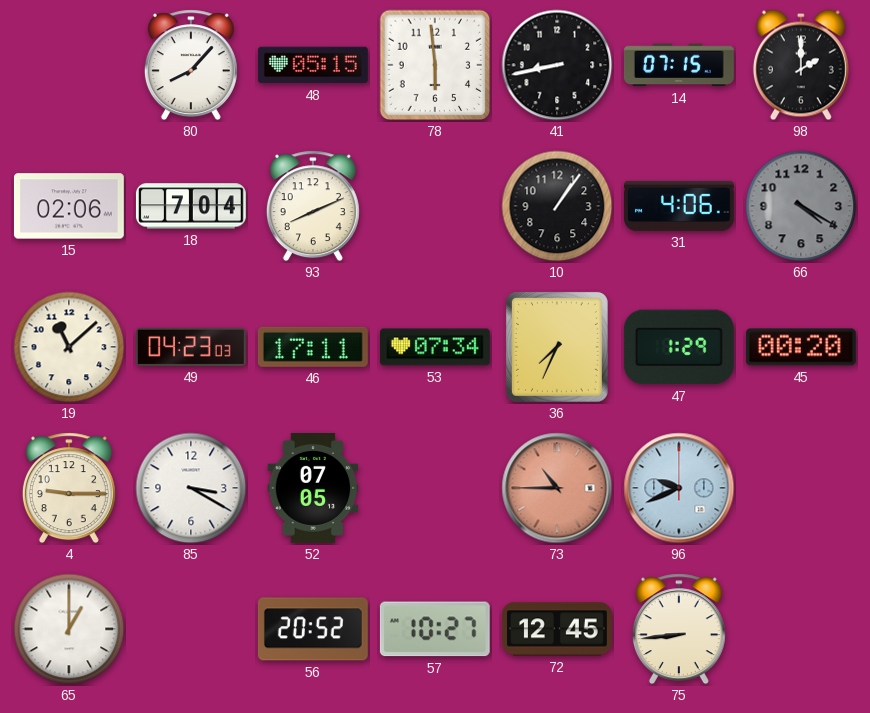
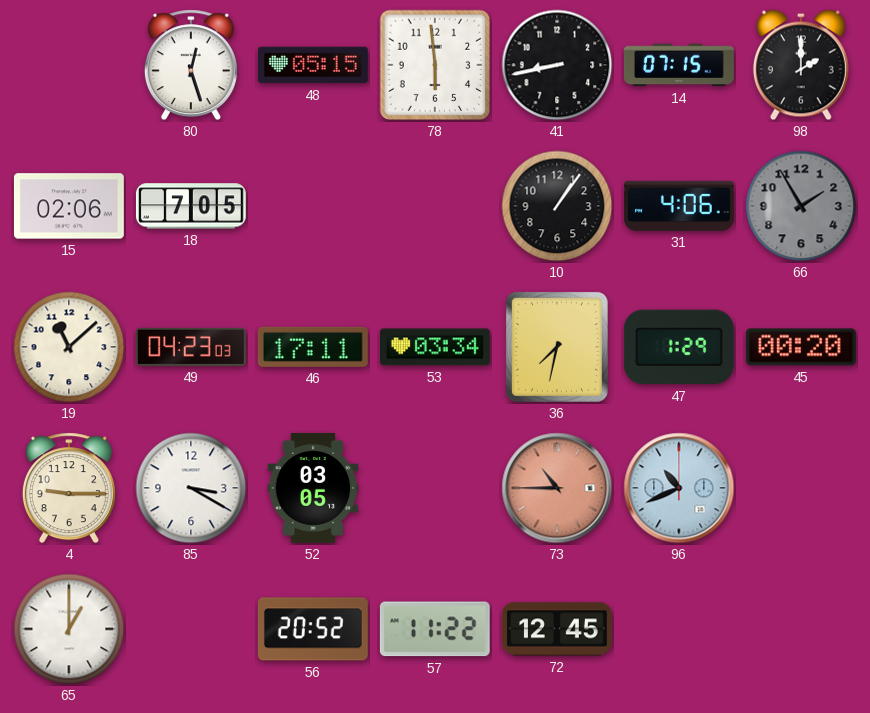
80: 8:07 -> 12:27
18: 7:04 -> 7:05
93: 8:11 -> none
66: 4:20 -> 1:55
53: 07:34 -> 03:34
36: 7:34 -> 7:32
52: 07:05 -> 03:05
96: 9:41 -> 10:41
57: 10:27 -> 11:22
75: 8:44 -> none
